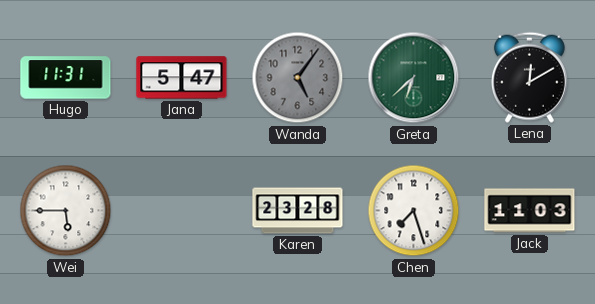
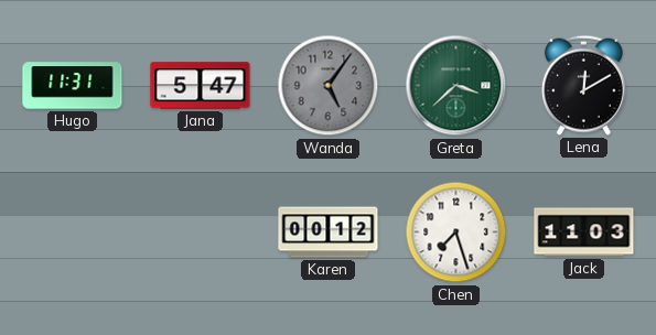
Greta: 6:38 -> 3:38
Wei: 5:45 -> none
Karen: 23:28 -> 00:12
